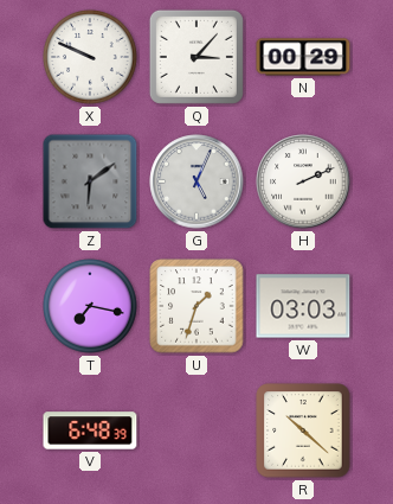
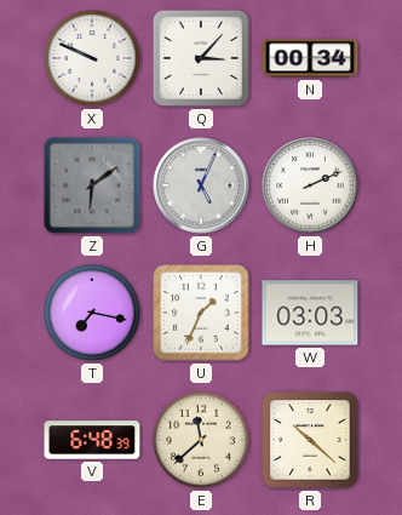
N: 00:29 -> 00:34
U: 1:33 -> 1:34
E: none -> 11:38
